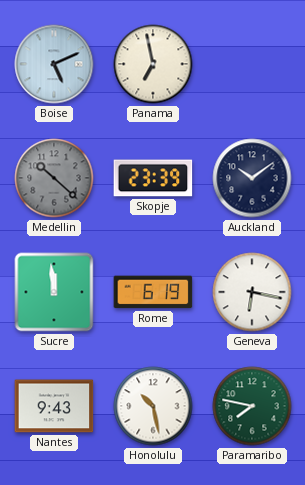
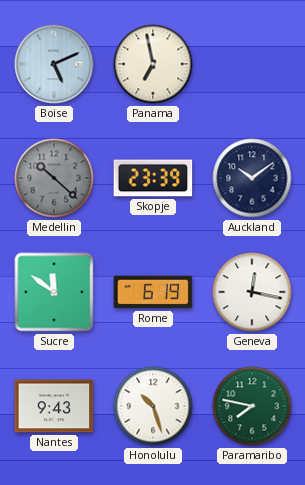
Sucre: 11:59 -> 11:51
Geneva: 6:17 -> 12:17
Honolulu: 10:28 -> 10:27
